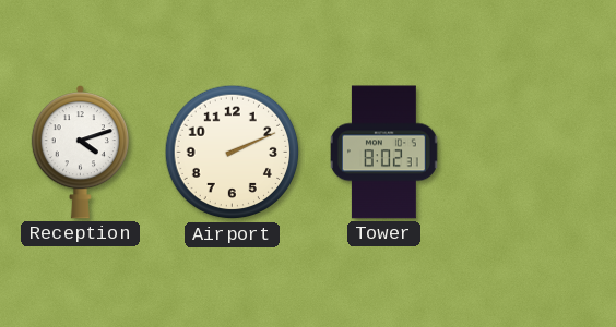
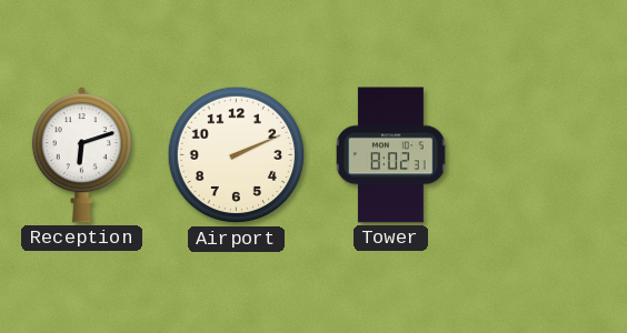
Reception: 4:12 -> 6:12
